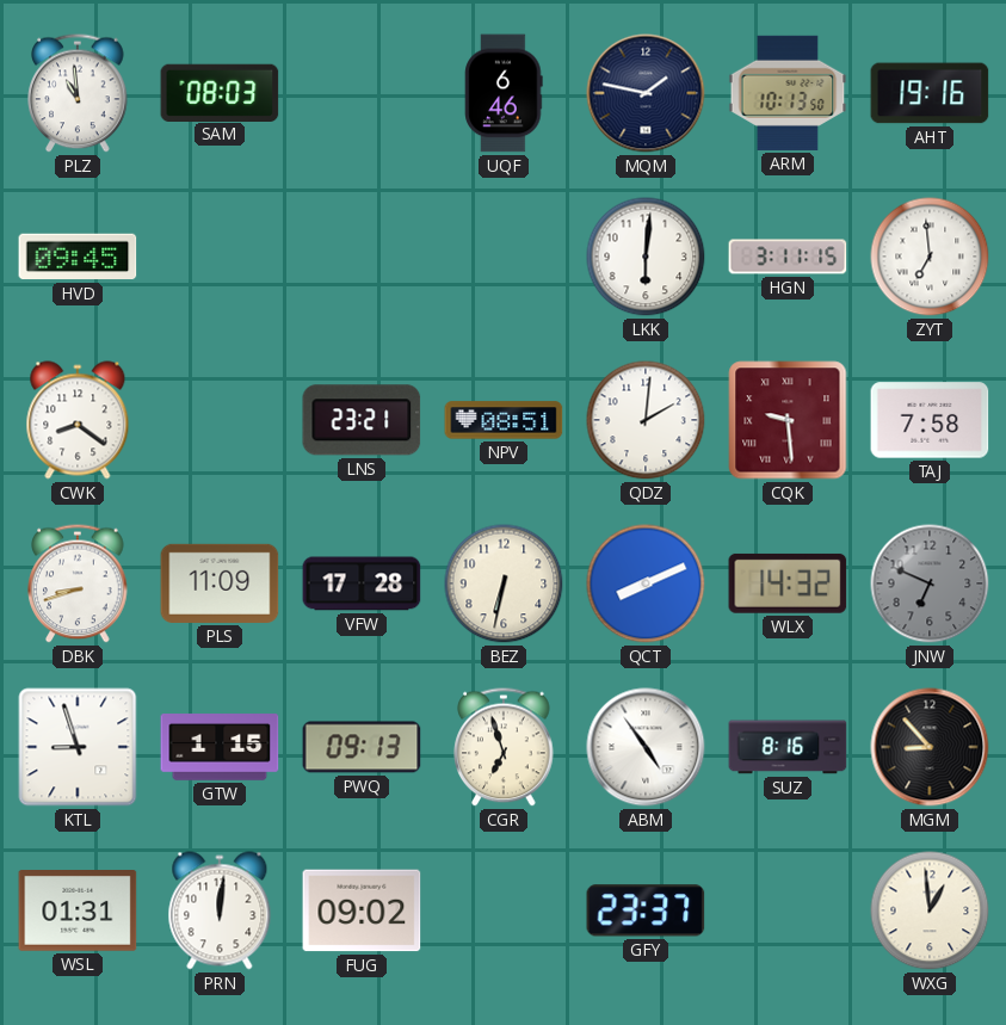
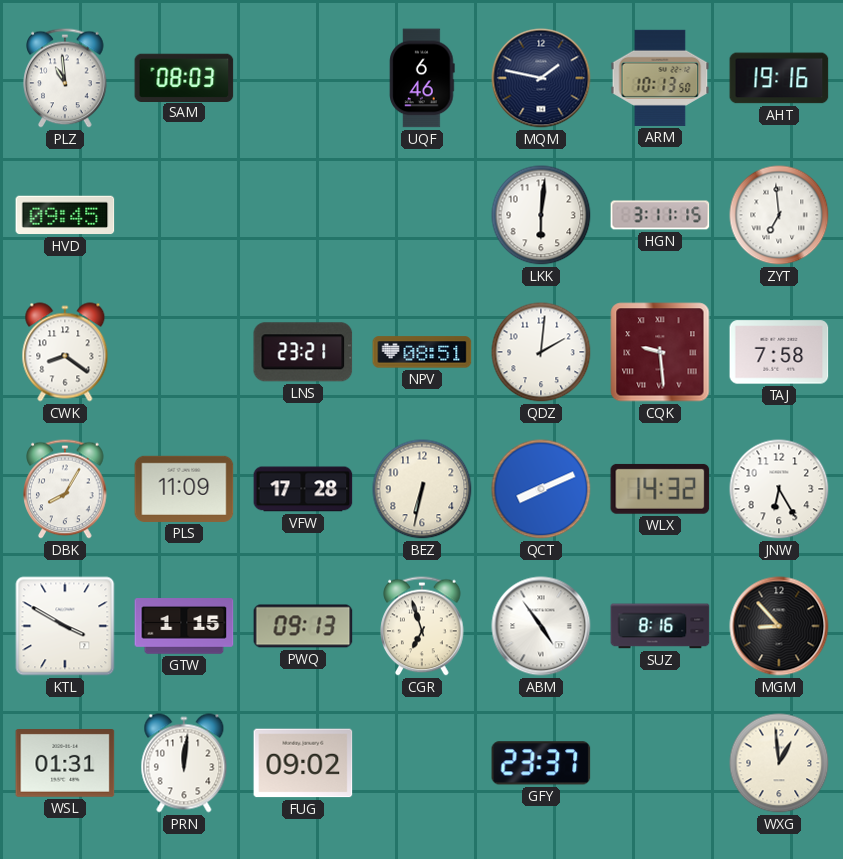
DBK: 8:42 -> 8:05
JNW: 6:49 -> 6:25
JNW dial: grey -> white
KTL: 8:57 -> 3:50
